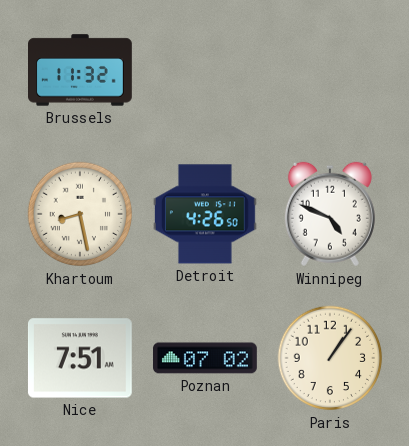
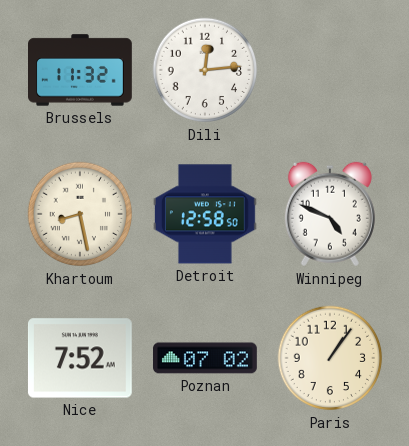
Dili: none -> 12:14
Detroit: 4:26 -> 12:58
Nice: 7:51 -> 7:52
